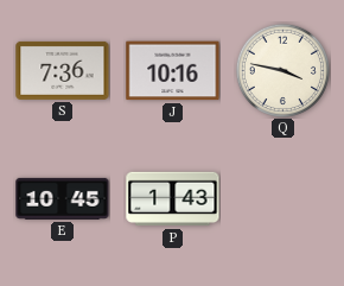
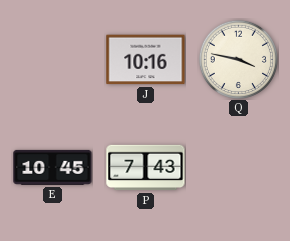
S: 7:36 -> none
P: 1:43 -> 7:43
